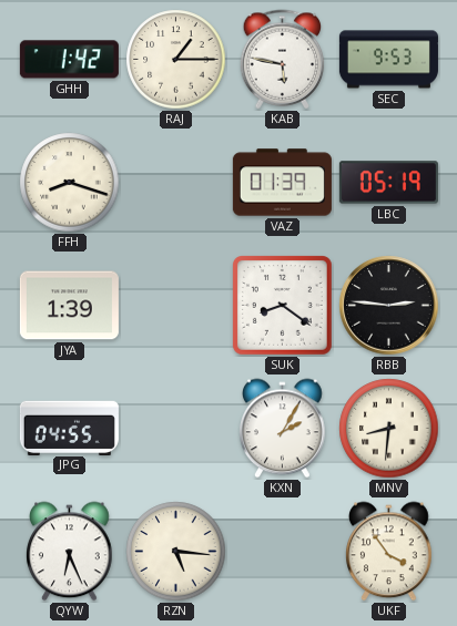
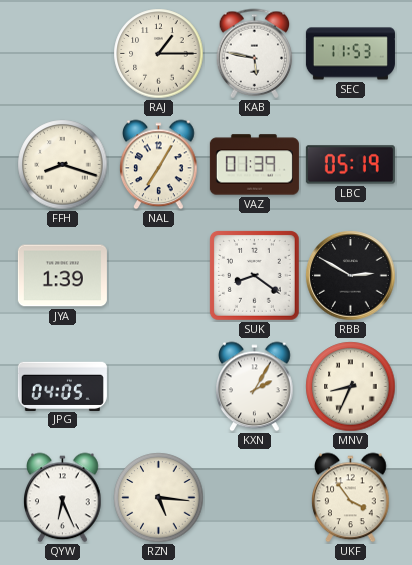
GHH: 1:42 -> none
SEC: 9:53 -> 11:53
NAL: none -> 7:05
RBB: 2:46 -> 2:50
JPG: 04:55 -> 04:05
MNV: 8:31 -> 8:34
